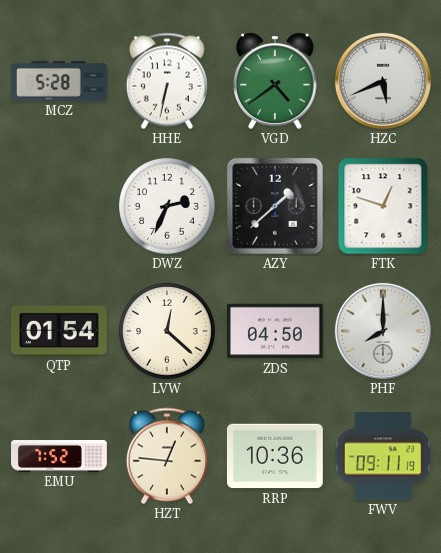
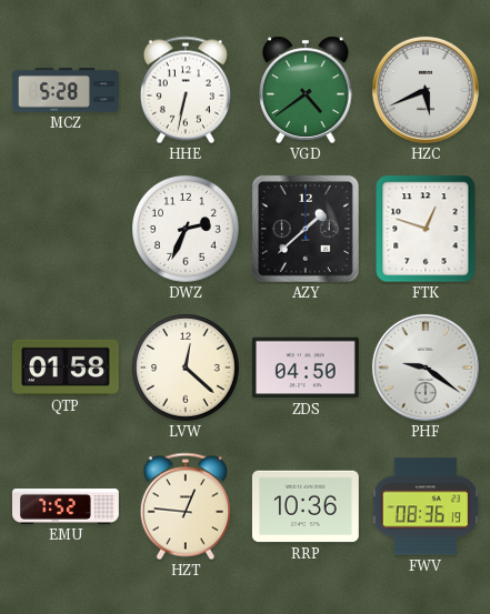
QTP: 01:54 -> 01:58
PHF: 8:00 -> 9:21
FWV: 09:11 -> 08:36
